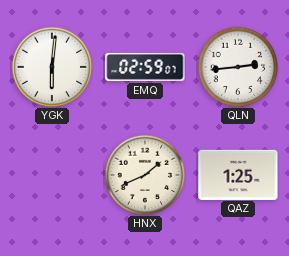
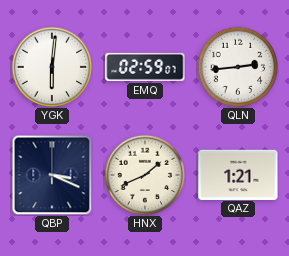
QBP: none -> 3:19
QAZ: 1:25 -> 1:21
